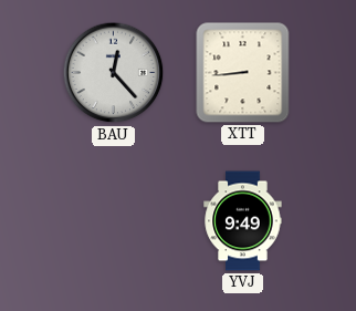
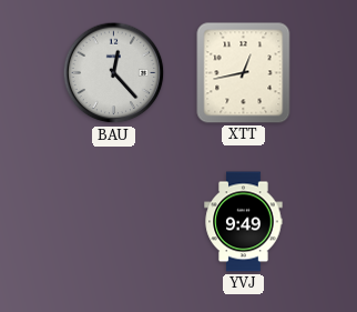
XTT: 8:44 -> 12:43
